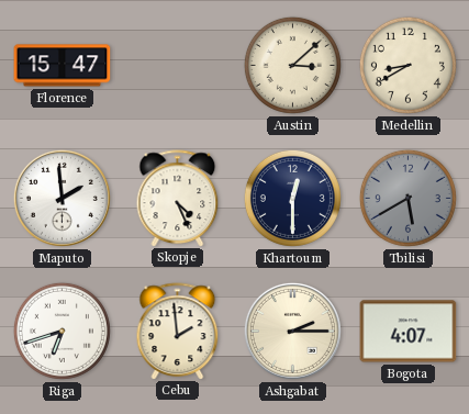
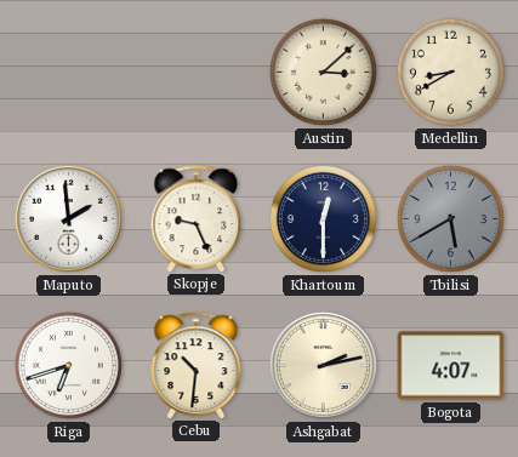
Florence: 15:47 -> none
Skopje: 4:26 -> 9:26
Cebu: 1:59 -> 10:31
Ashgabat: 2:15 -> 2:13
